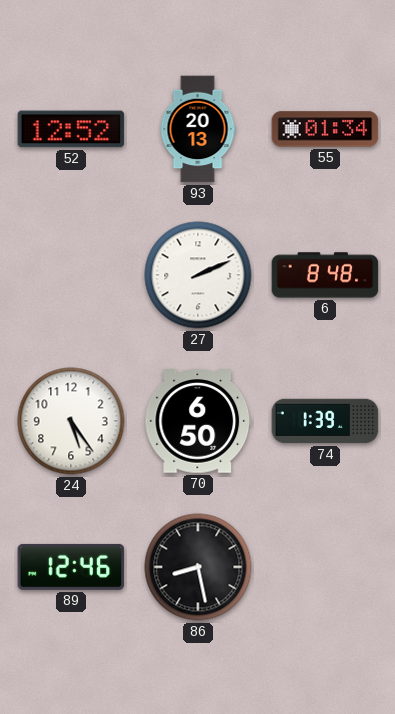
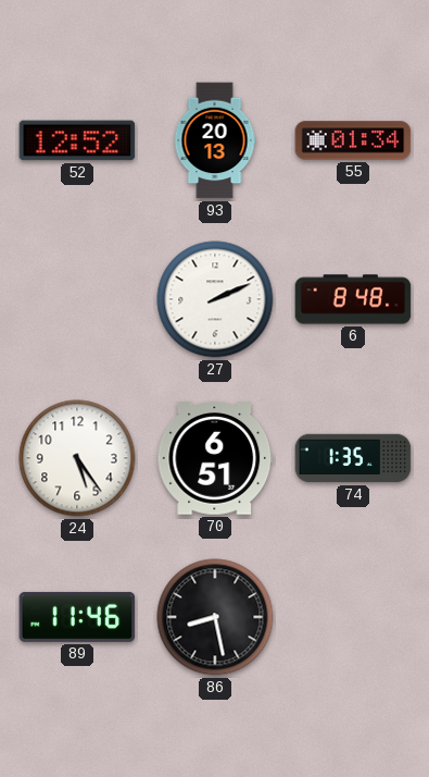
70: 6:50 -> 6:51
74: 1:39 -> 1:35
89: 12:46 -> 11:46
